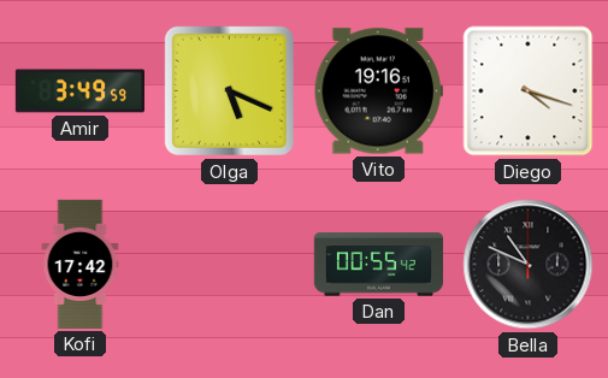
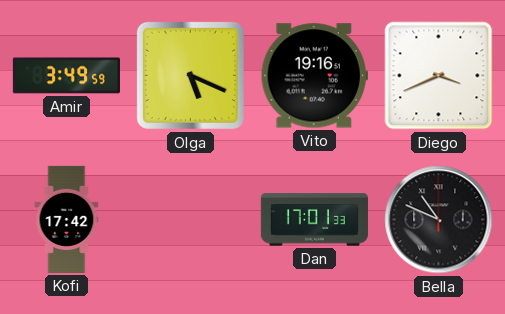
Diego: 4:18 -> 3:41
Dan: 00:55 -> 17:01
